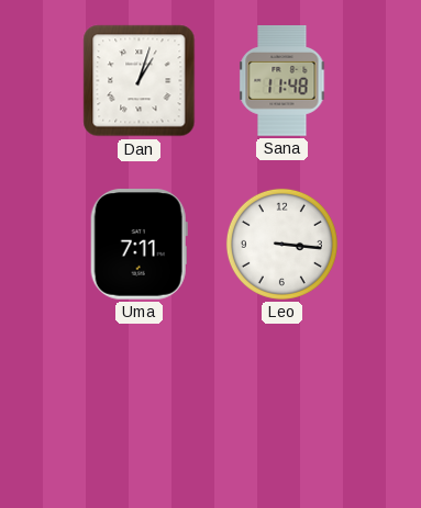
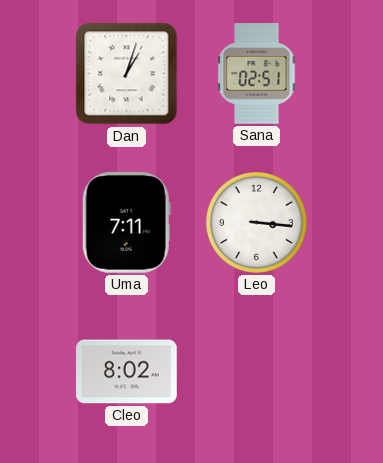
Sana: 11:48 -> 02:51
Cleo: none -> 8:02
